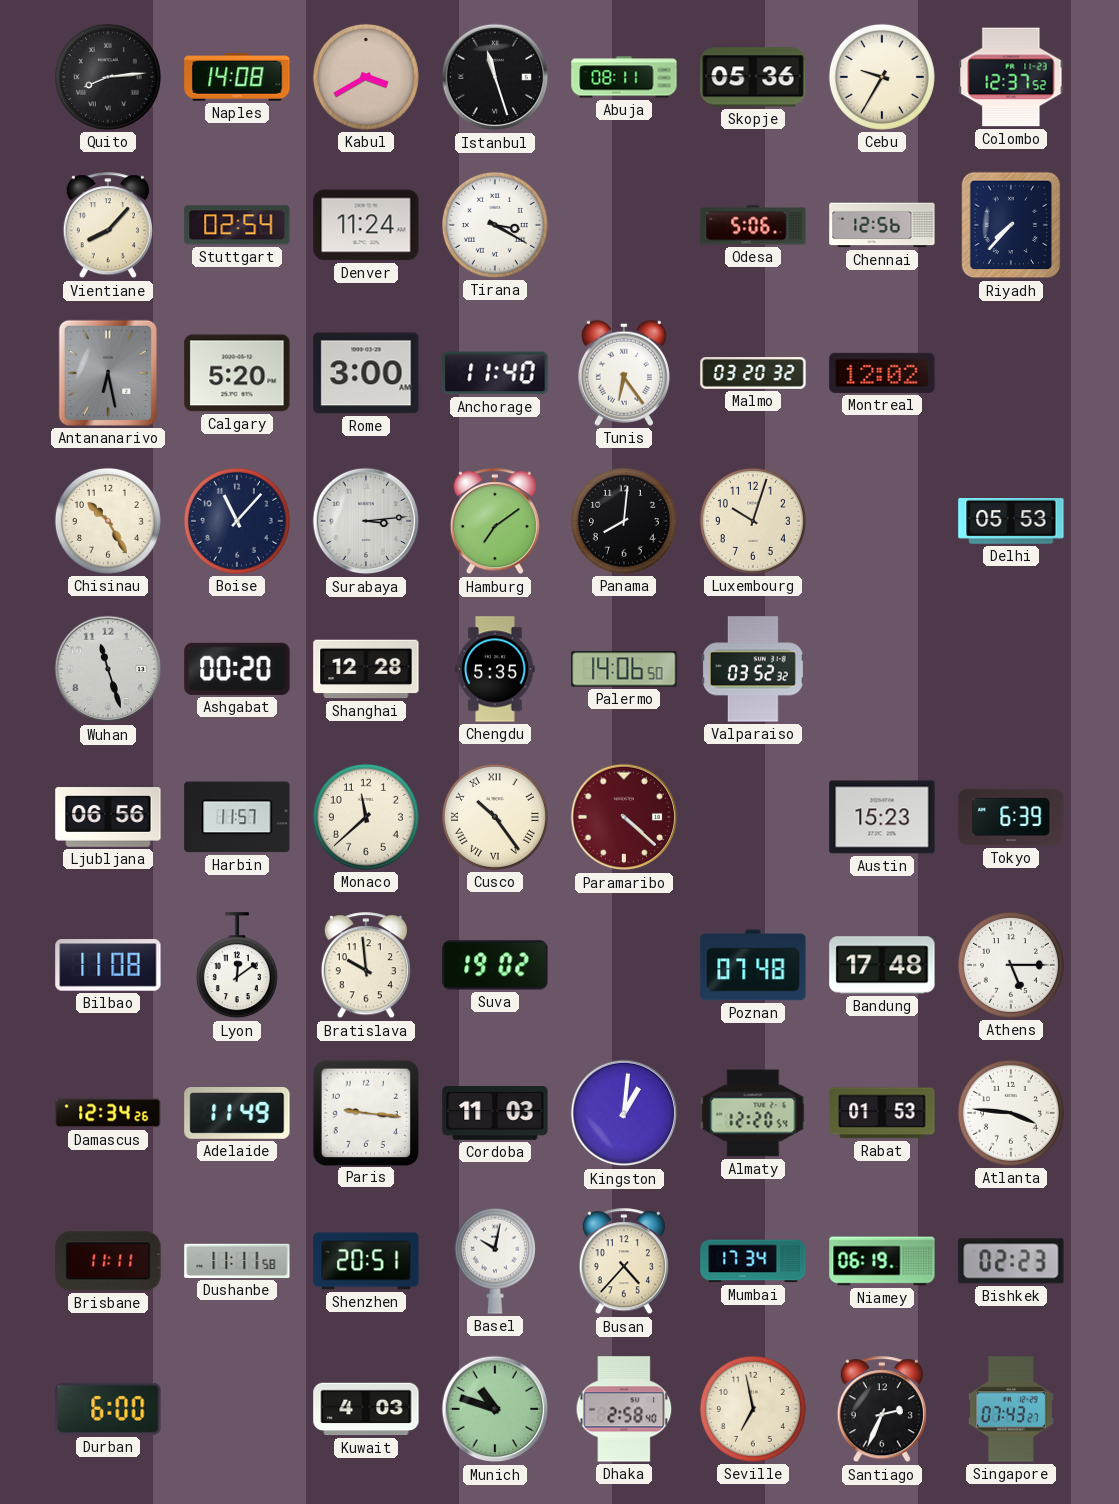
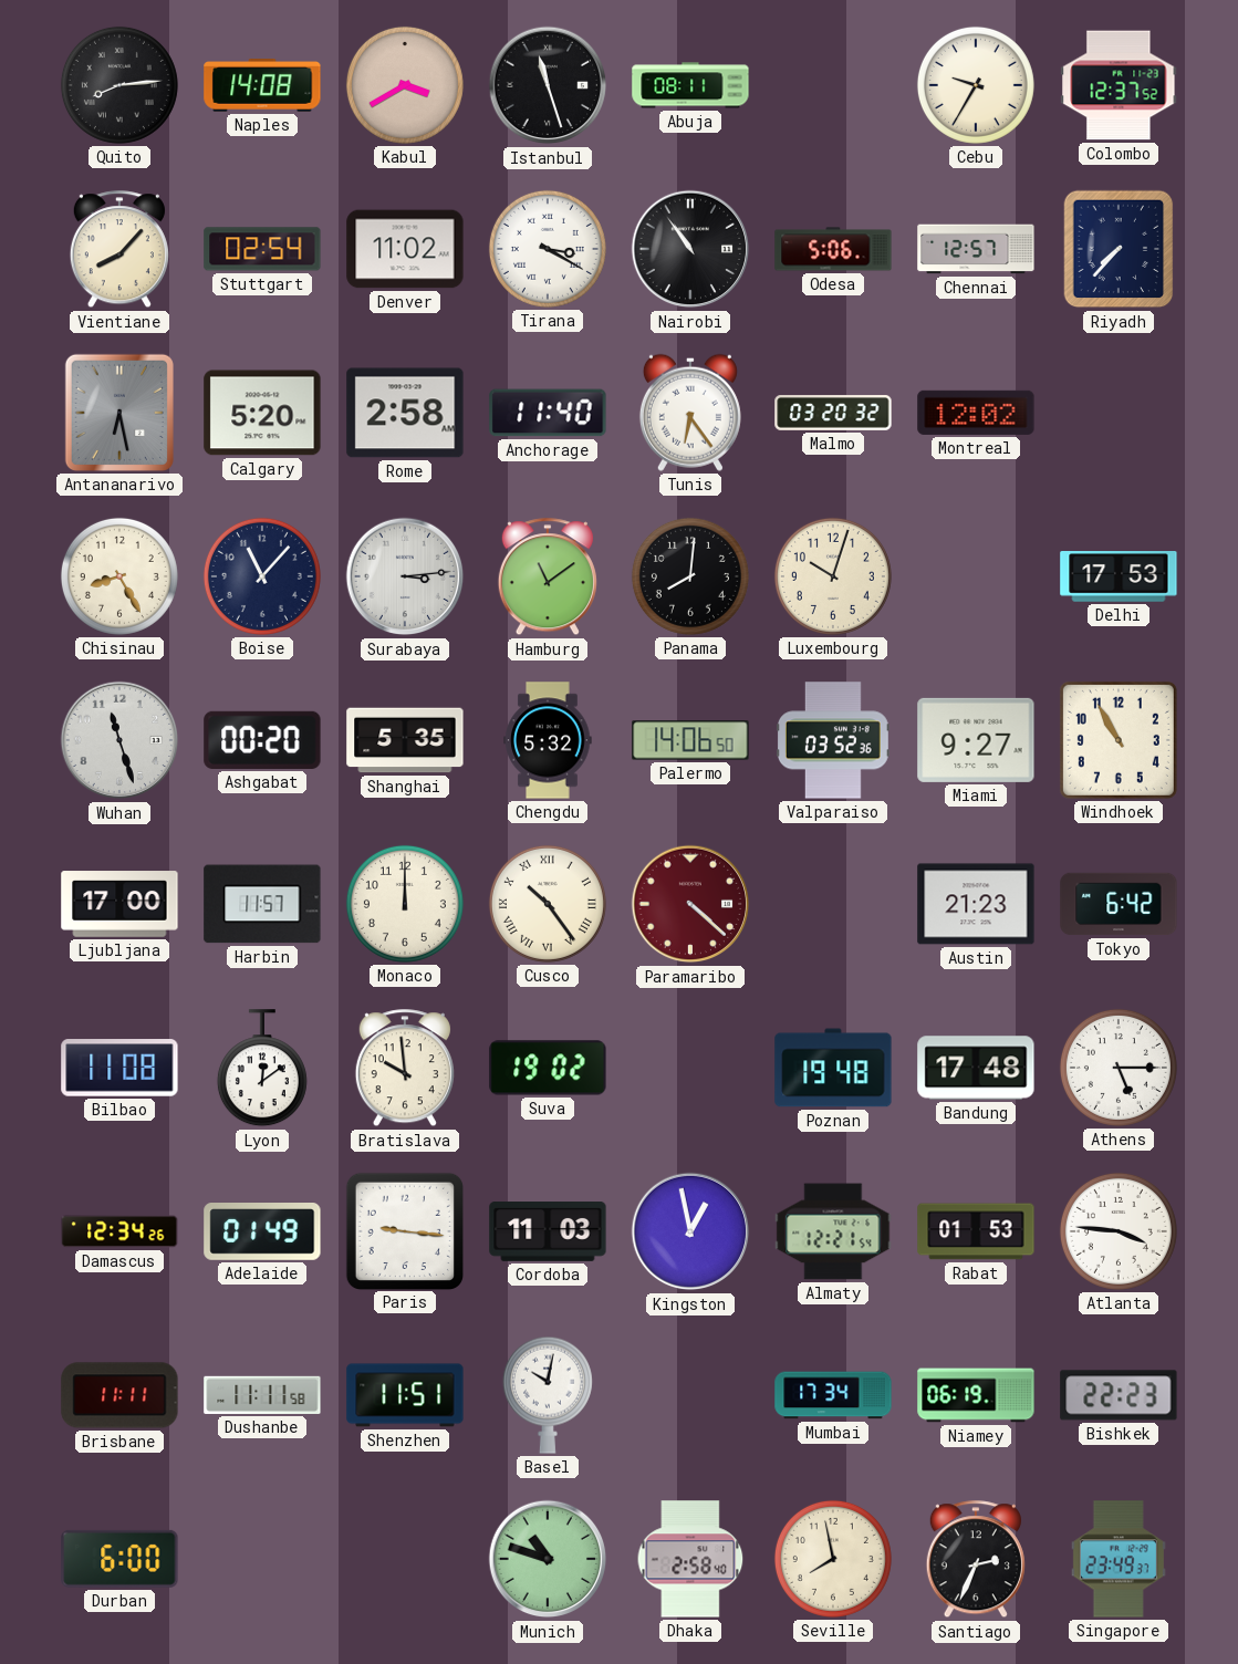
Skopje: 05:36 -> none
Denver: 11:24 -> 11:02
Nairobi: none -> 10:54
Chennai: 12:56 -> 12:57
Rome: 3:00 -> 2:58
Chisinau: 10:25 -> 8:25
Hamburg: 7:09 -> 11:09
Delhi: 05:53 -> 17:53
Shanghai: 12:28 -> 5:35
Chengdu: 5:35 -> 5:32
Valparaiso: 03:52:32 -> 03:52:36
Miami: none -> 9:27
Windhoek: none -> 10:55
Ljubljana: 06:56 -> 17:00
Monaco: 11:38 -> 12:00
Austin: 15:23 -> 21:23
Tokyo: 6:39 -> 6:42
Poznan: 07:48 -> 19:48
Adelaide: 11:49 -> 01:49
Kingston: 1:01 -> 12:58
Almaty: 12:20 -> 12:21
Shenzhen: 20:51 -> 11:51
Busan: 4:37 -> none
Bishkek: 02:23 -> 22:23
Kuwait: 4:03 -> none
Seville: 6:58 -> 7:58
Singapore: 07:43 -> 23:49
